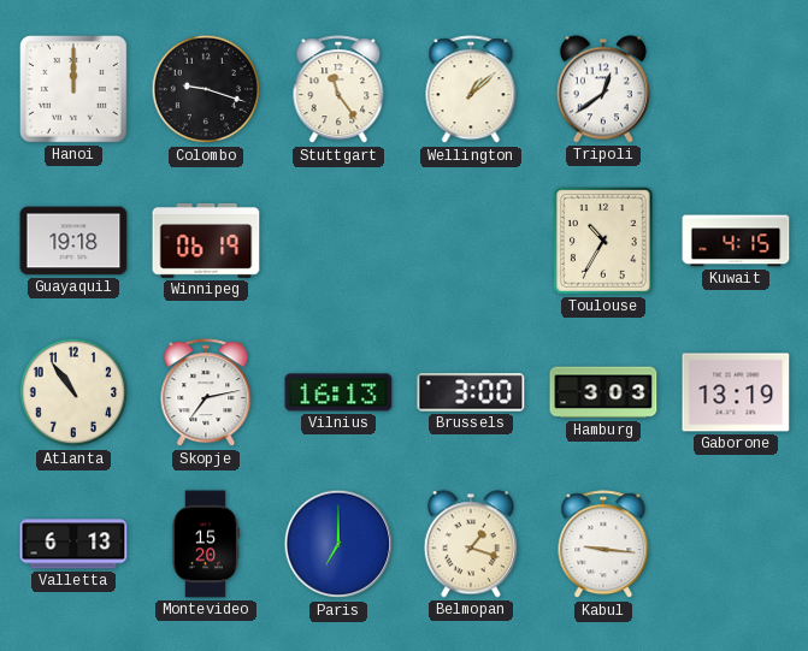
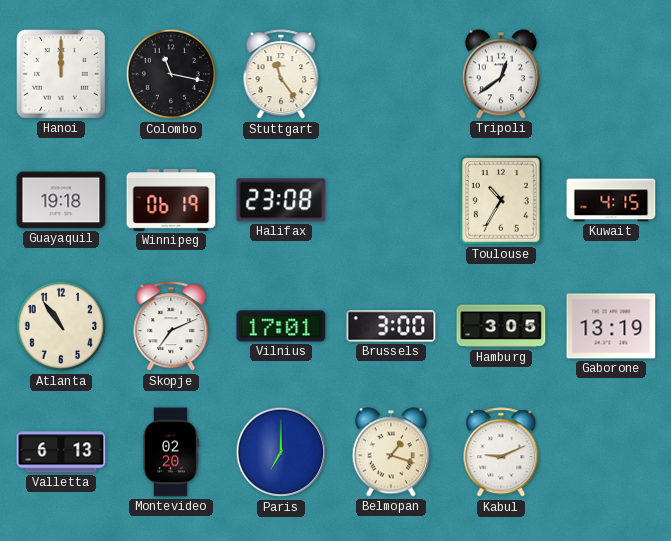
Colombo: 9:18 -> 11:17
Wellington: 1:08 -> none
Halifax: none -> 23:08
Skopje: 7:13 -> 7:11
Vilnius: 16:13 -> 17:01
Hamburg: 3:03 -> 3:05
Montevideo: 15:20 -> 02:20
Kabul: 9:16 -> 9:11
